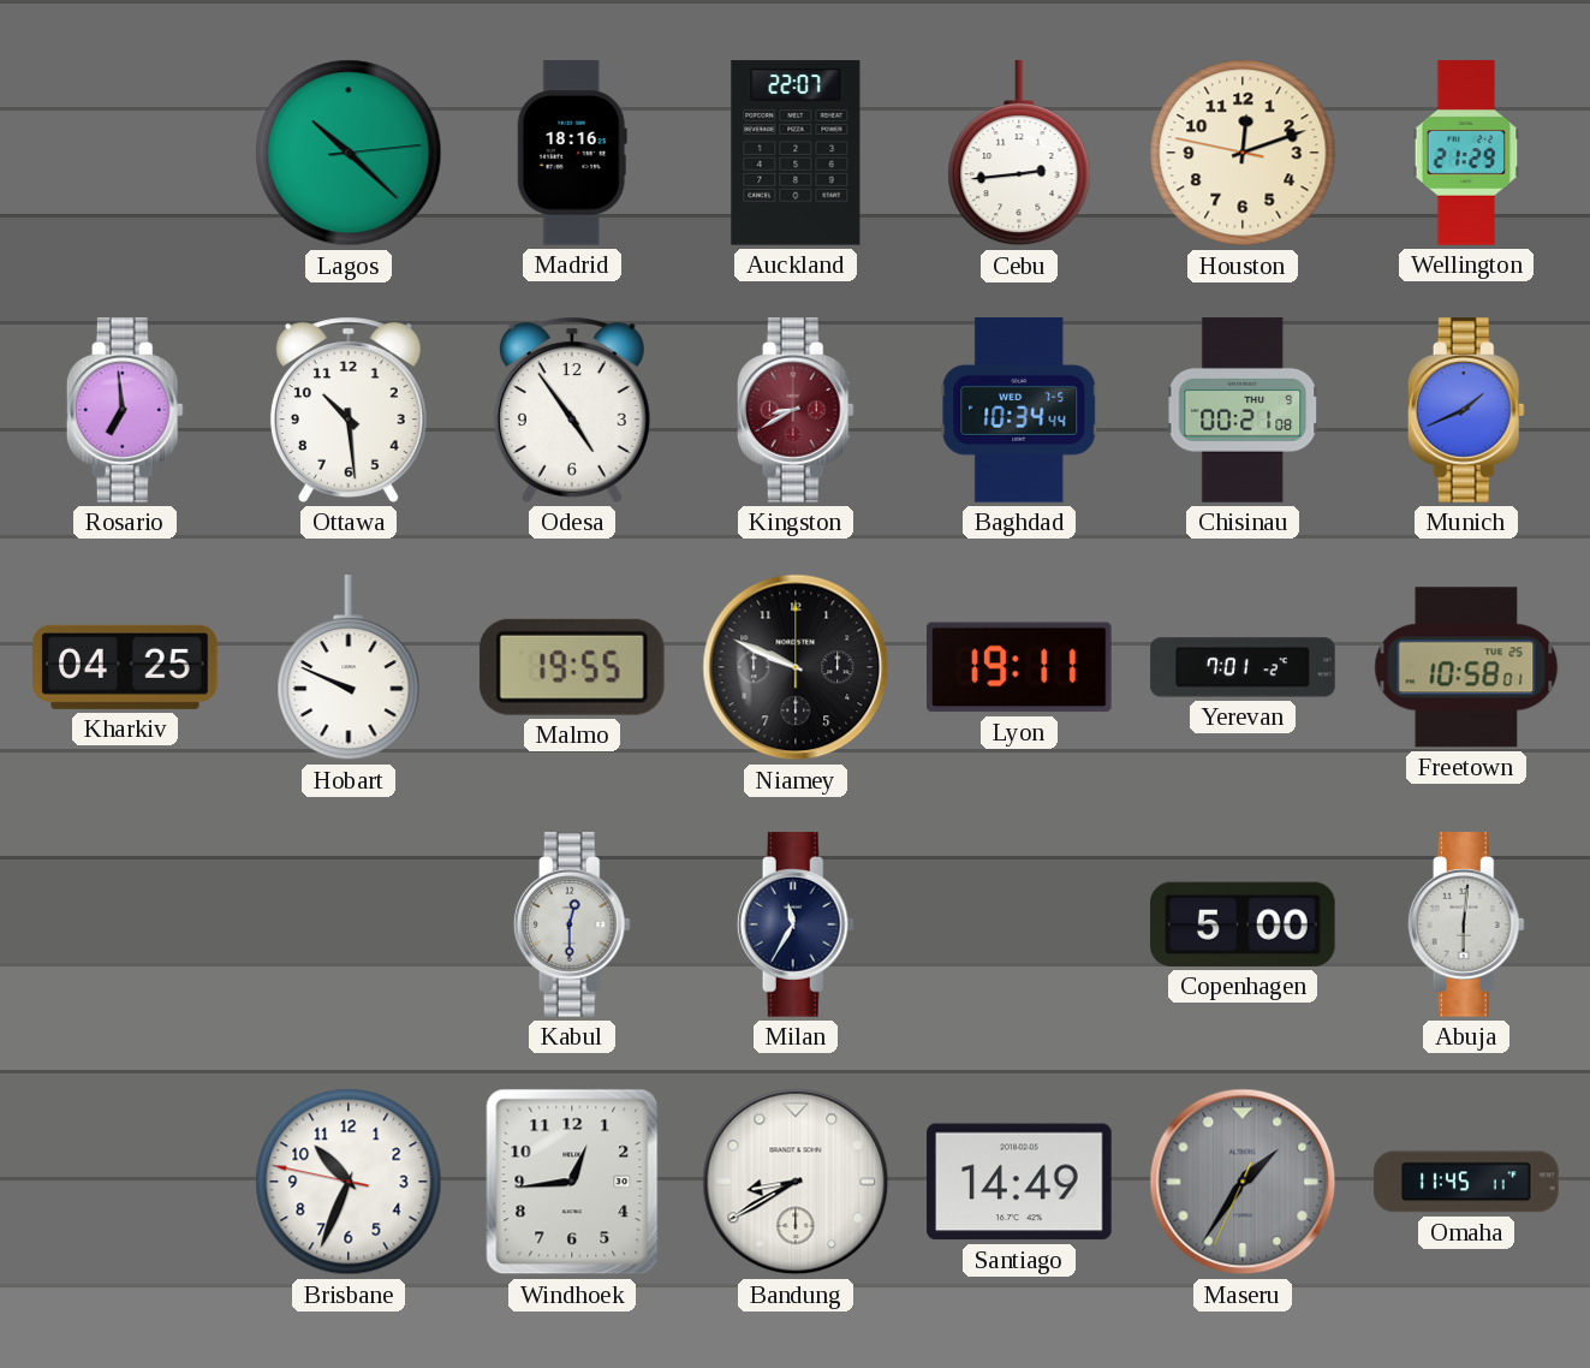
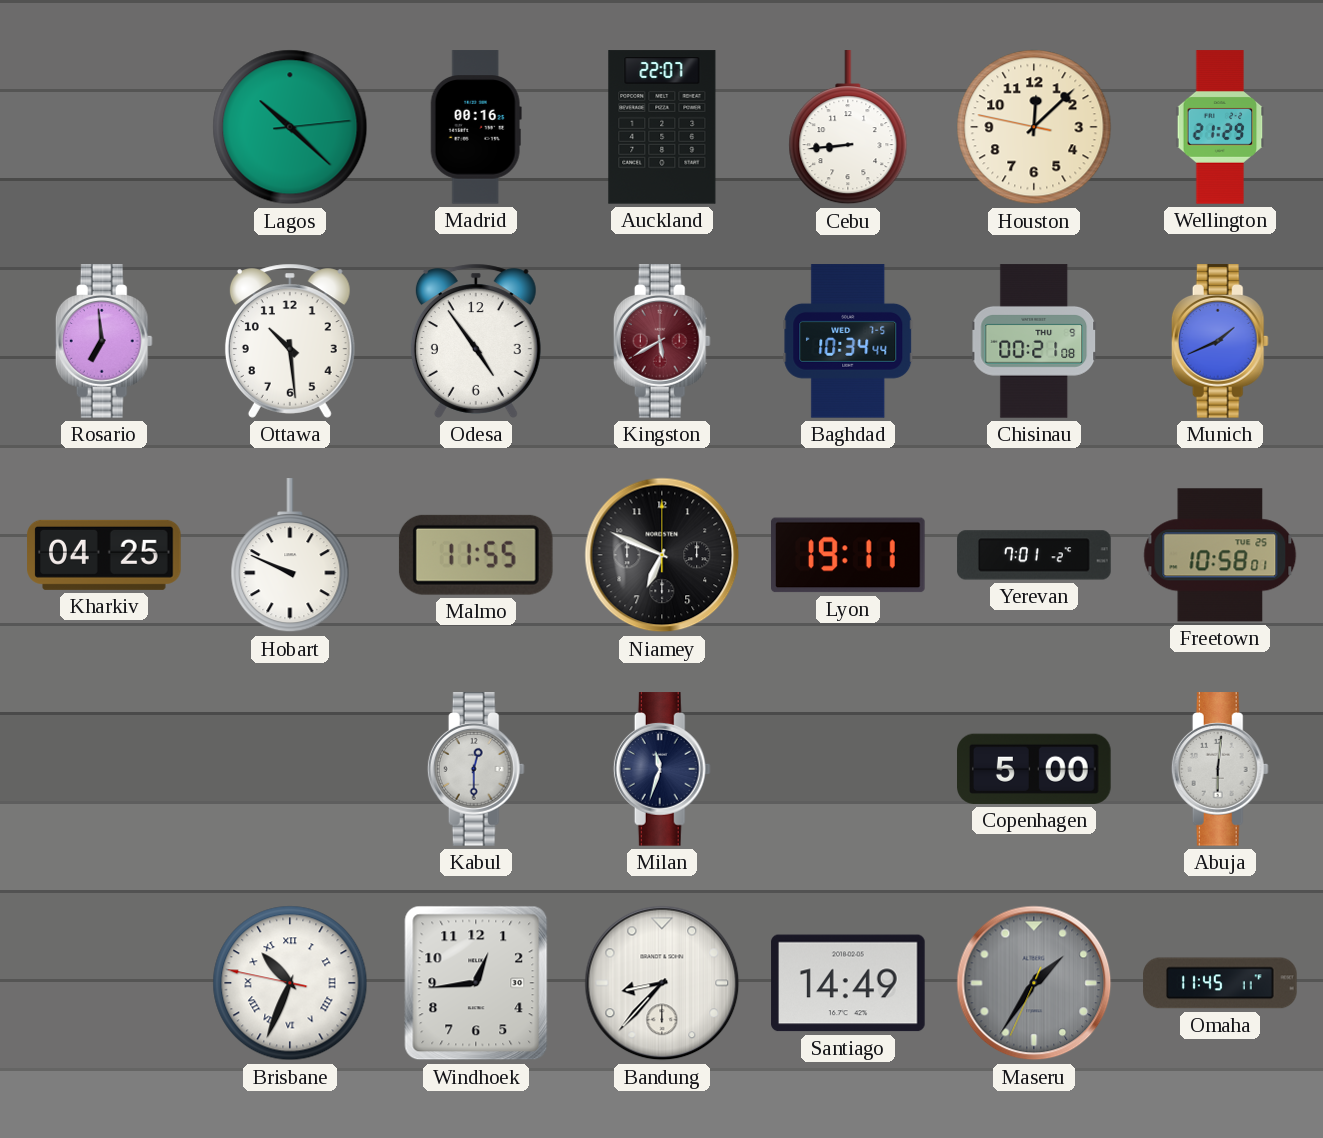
Madrid: 18:16 -> 00:16
Cebu: 2:44 -> 8:44
Houston: 12:11 -> 12:07
Kingston: 8:40 -> 5:40
Malmo: 19:55 -> 11:55
Niamey: 9:49 -> 6:49
Milan: 11:35 -> 11:33
Brisbane numerals: Arabic -> Roman
Bandung: 8:40 -> 8:37
